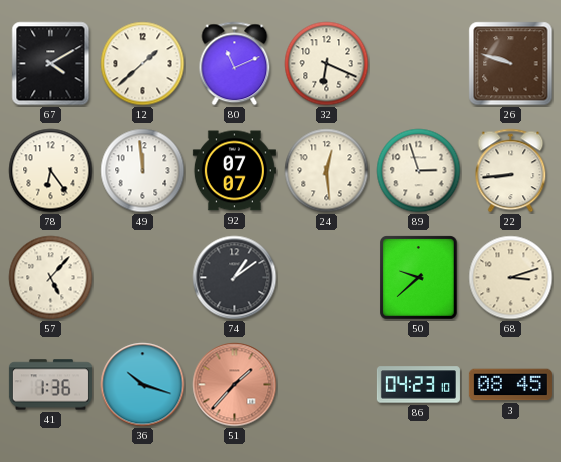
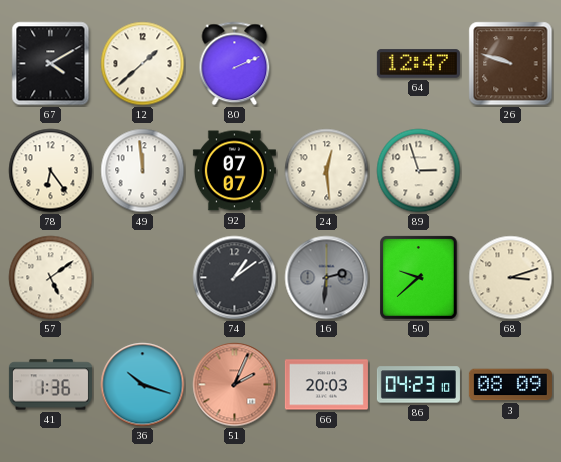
80: 11:11 -> 2:11
32: 6:19 -> none
64: none -> 12:47
22: 8:44 -> none
57: 5:07 -> 5:09
16: none -> 2:31
51: 1:37 -> 2:04
66: none -> 20:03
3: 08:45 -> 08:09
